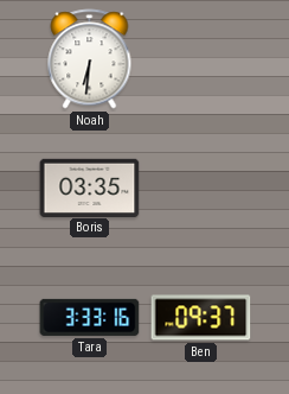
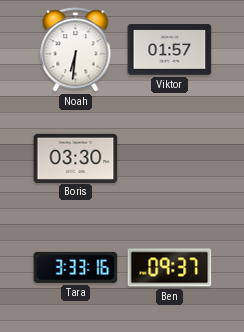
Viktor: none -> 01:57
Boris: 03:35 -> 03:30
